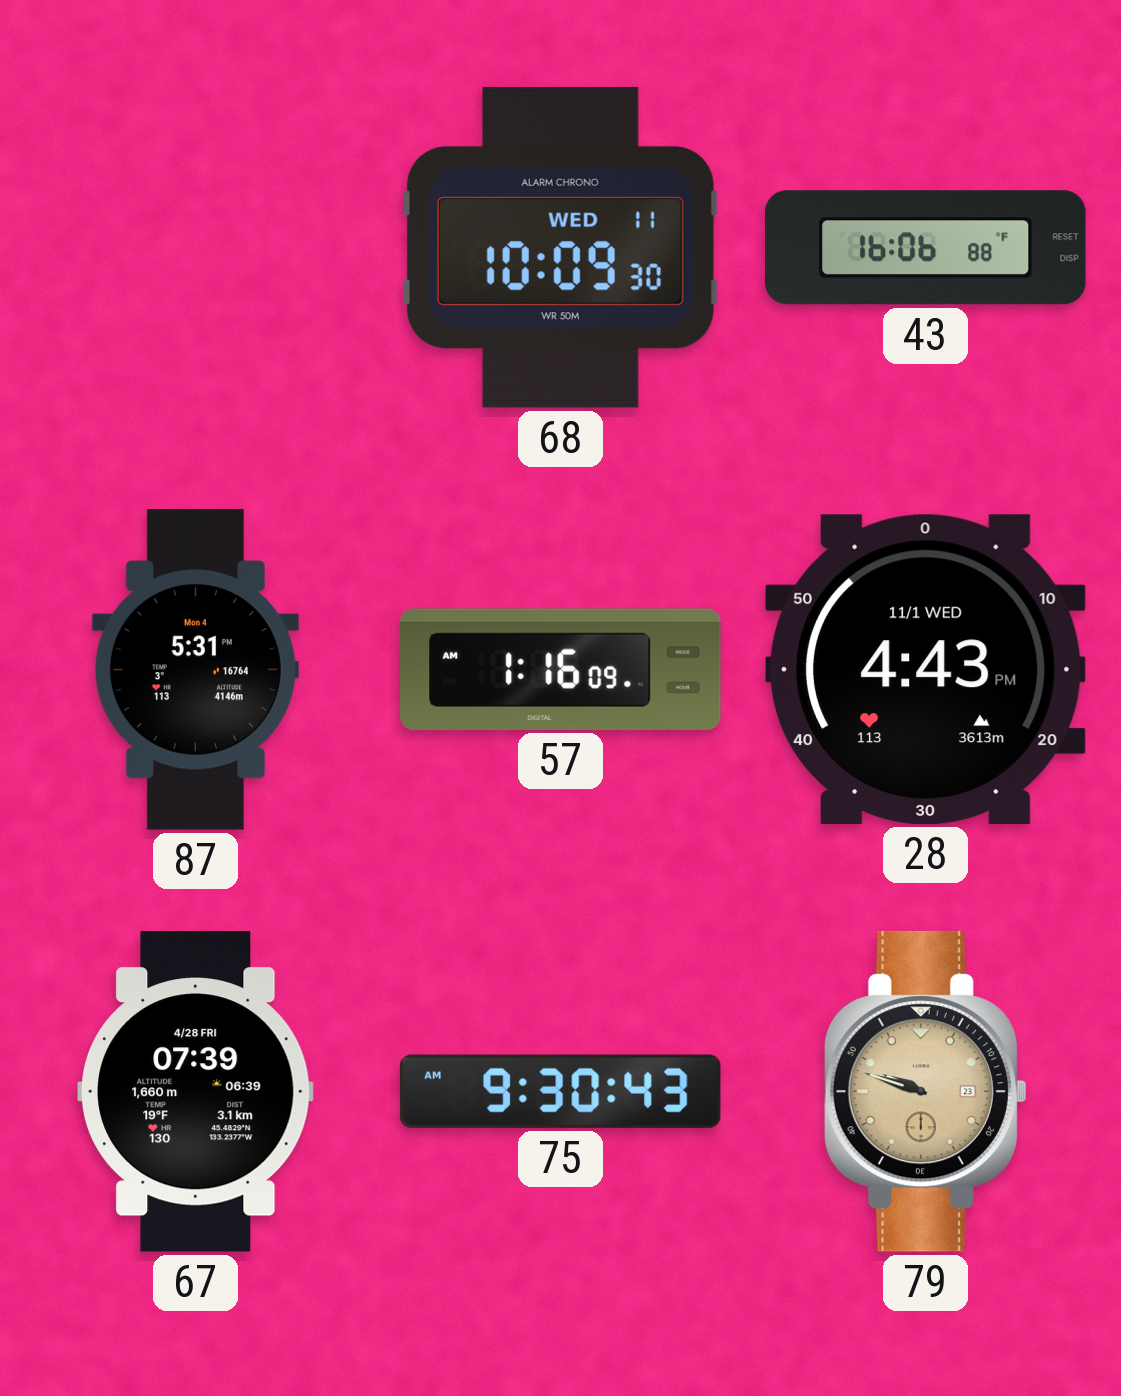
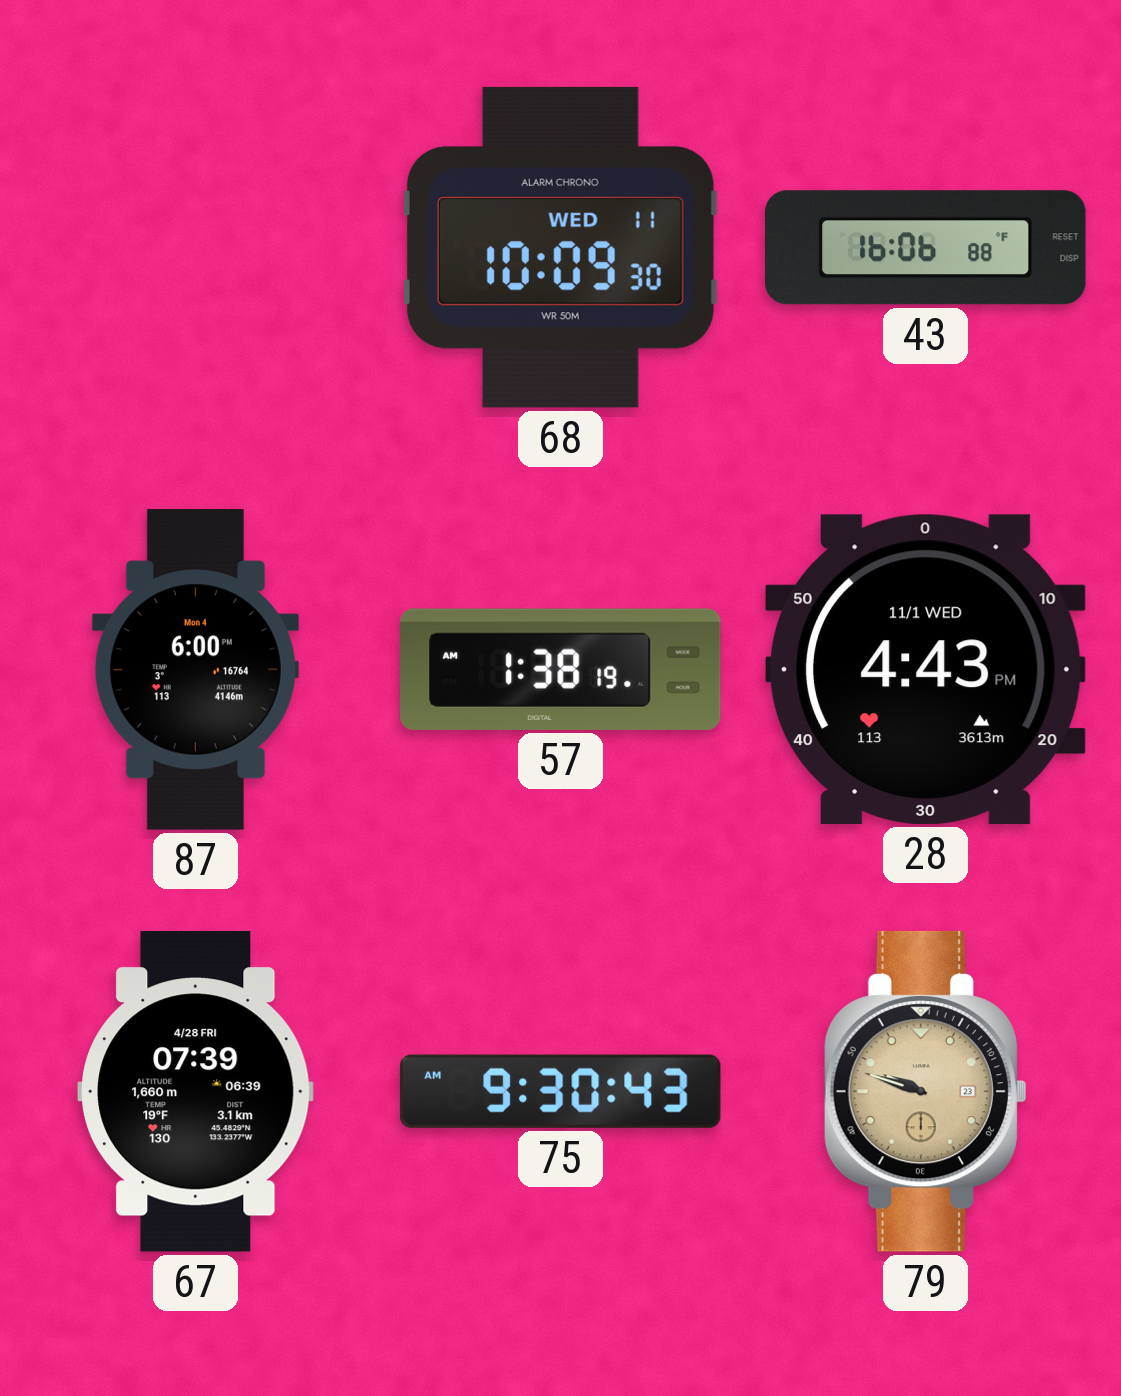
87: 5:31 -> 6:00
57: 1:16 -> 1:38
